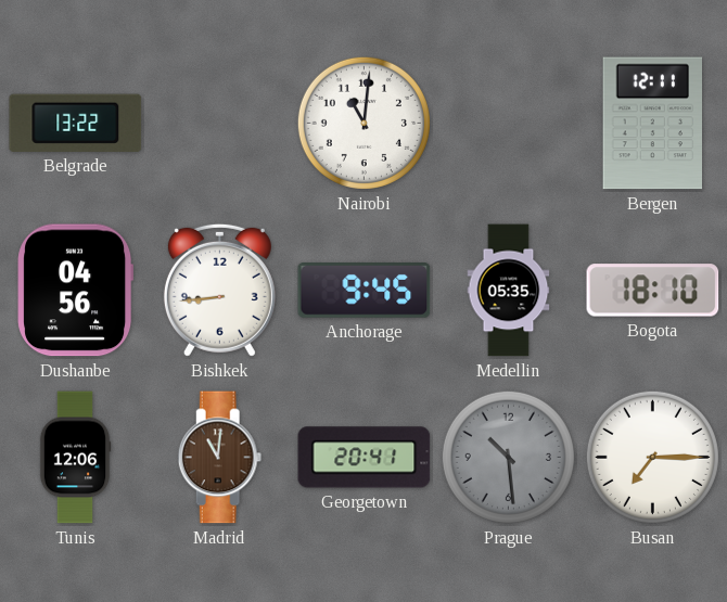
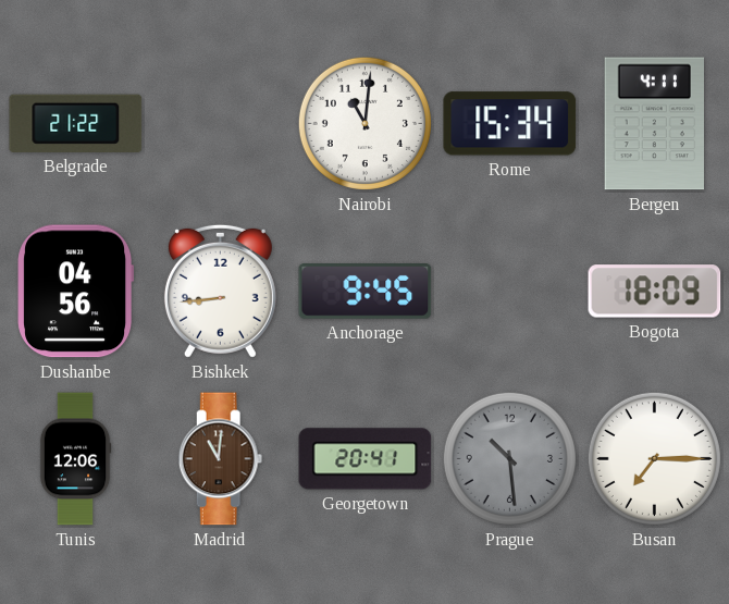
Belgrade: 13:22 -> 21:22
Rome: none -> 15:34
Bergen: 12:11 -> 4:11
Medellin: 05:35 -> none
Bogota: 18:10 -> 18:09
